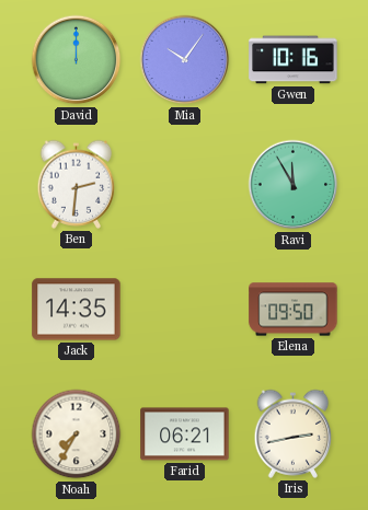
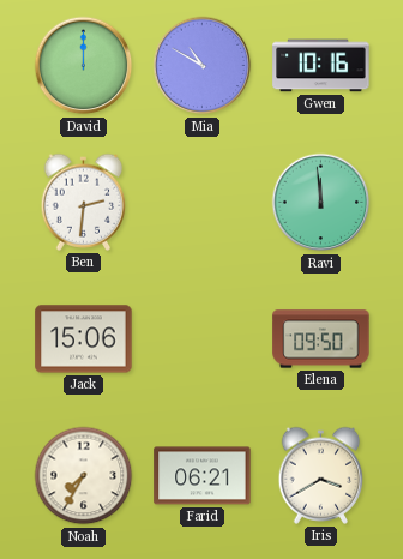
Mia: 10:06 -> 10:50
Ravi: 11:55 -> 11:59
Jack: 14:35 -> 15:06
Iris: 2:43 -> 3:40
